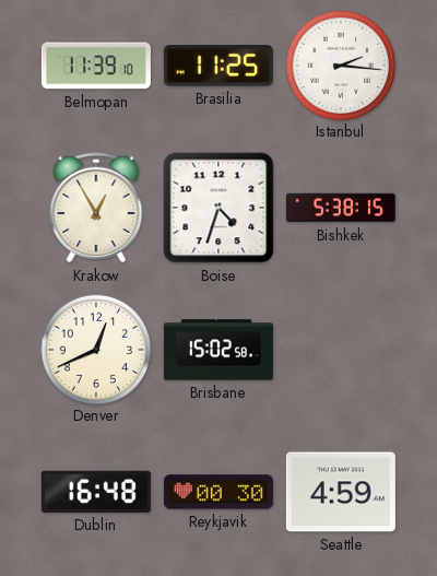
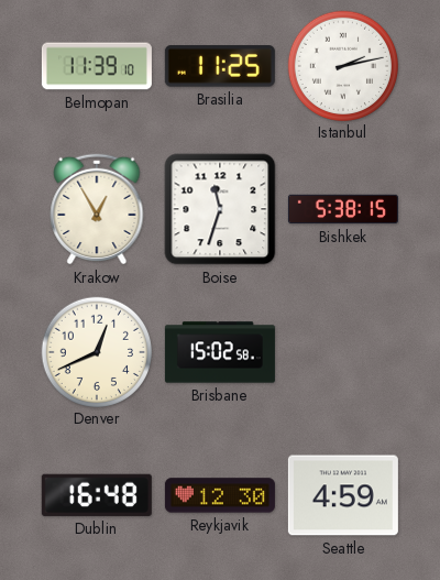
Istanbul: 2:16 -> 2:13
Boise: 4:33 -> 11:33
Reykjavik: 00:30 -> 12:30
